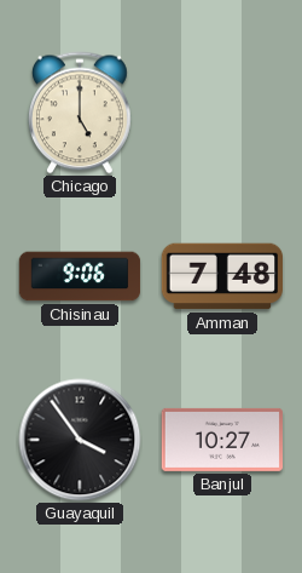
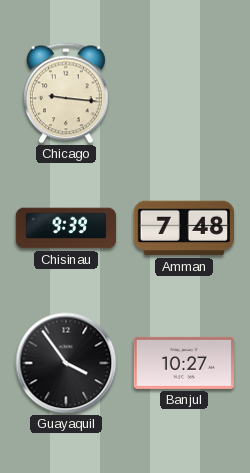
Chicago: 5:00 -> 9:16
Chisinau: 9:06 -> 9:39
